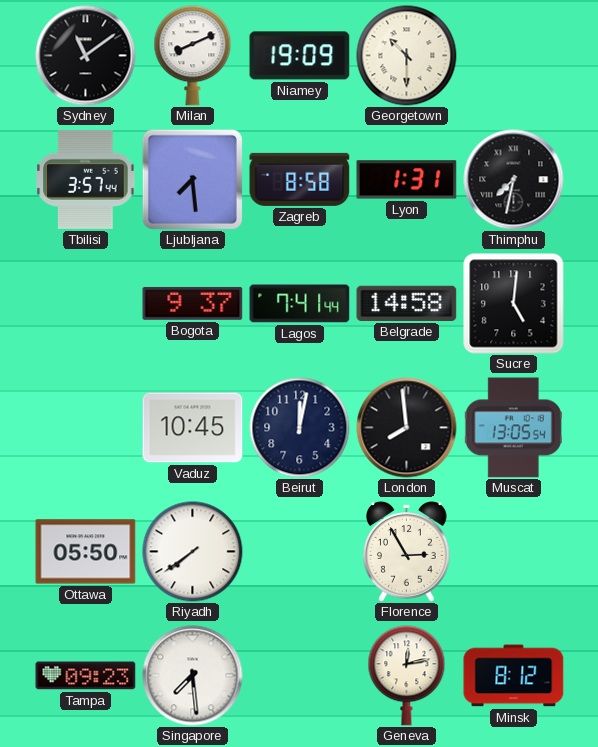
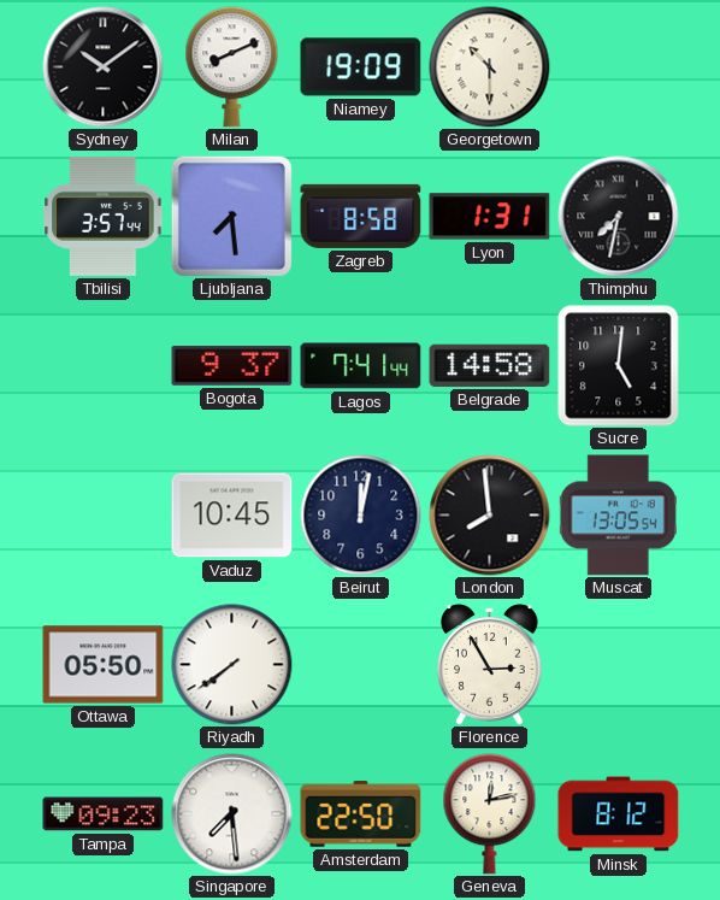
Sydney: 11:09 -> 10:09
Amsterdam: none -> 22:50
